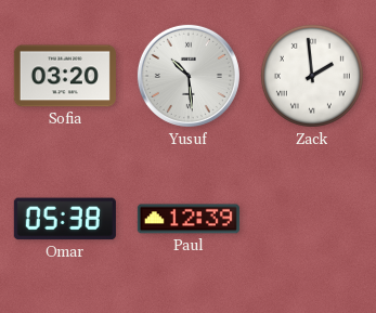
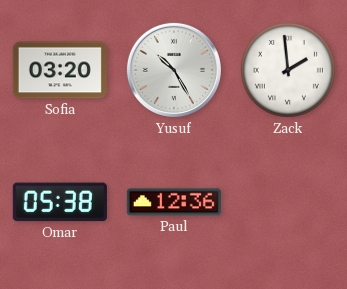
Yusuf: 10:29 -> 10:25
Paul: 12:39 -> 12:36
